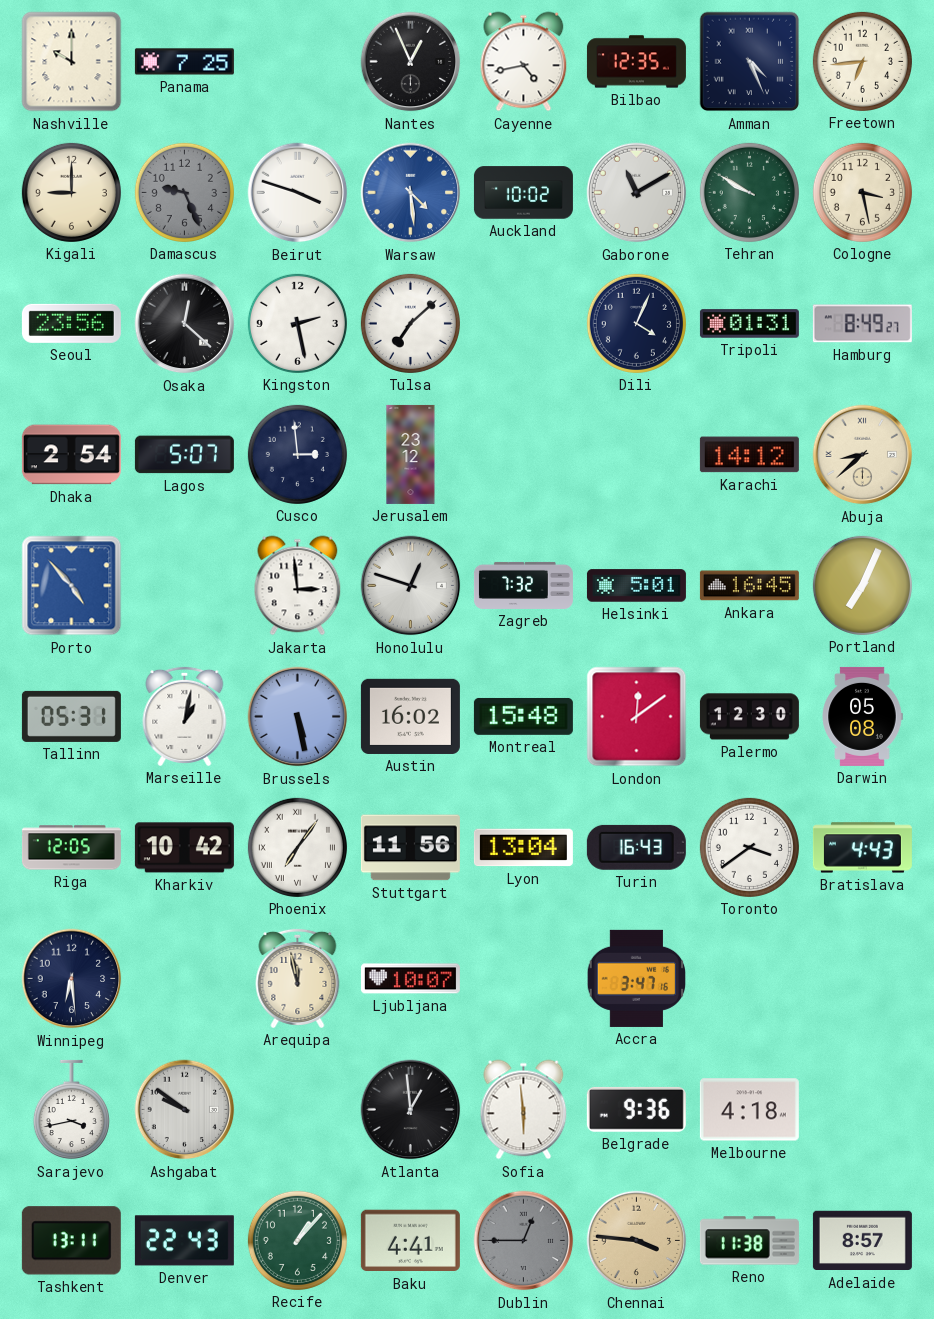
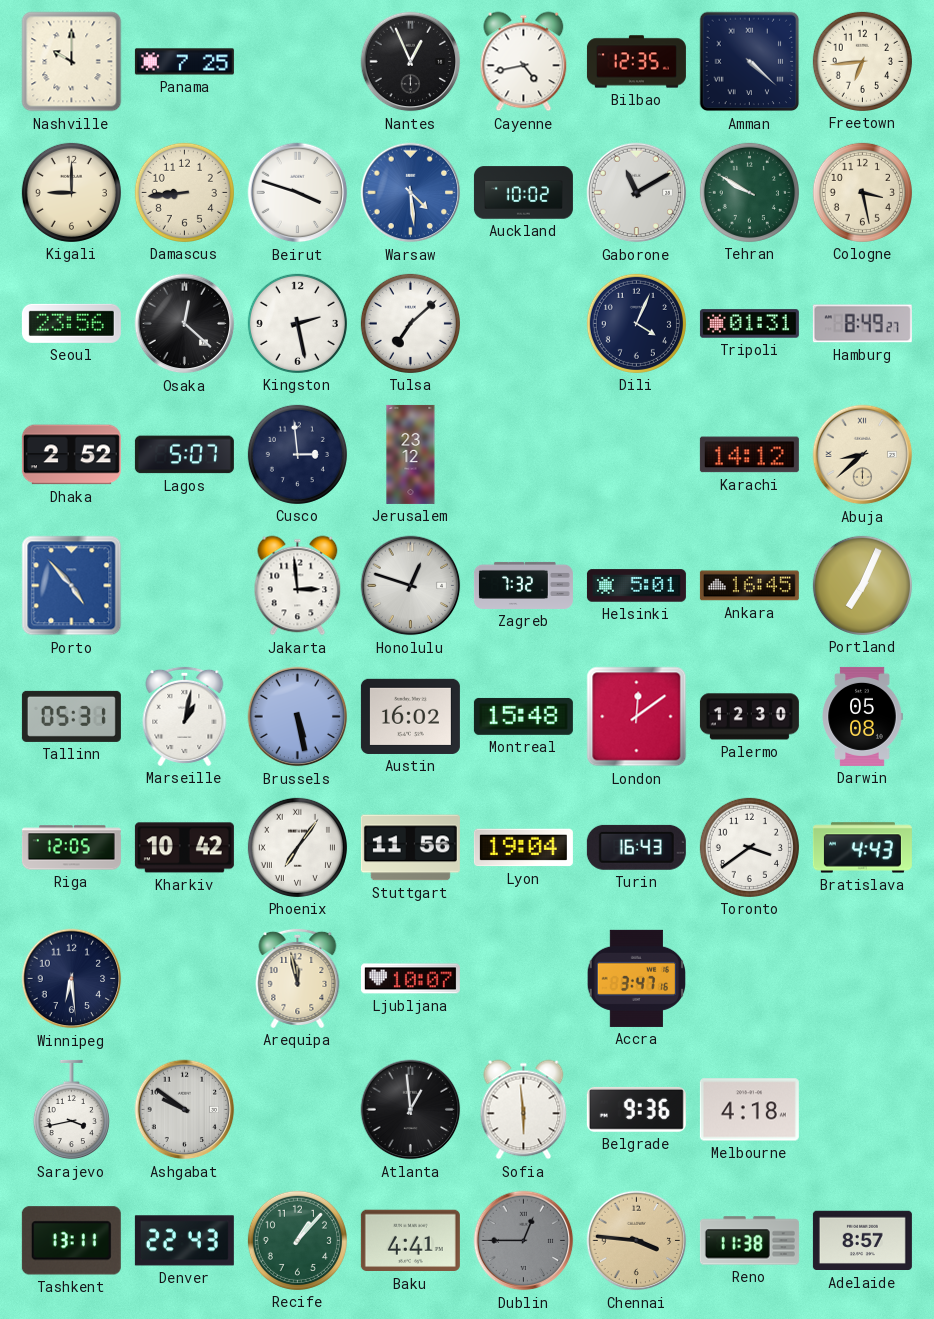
Amman: 4:26 -> 4:22
Damascus: 9:26 -> 8:44
Damascus dial: grey -> cream
Dhaka: 2:54 -> 2:52
Lyon: 13:04 -> 19:04
